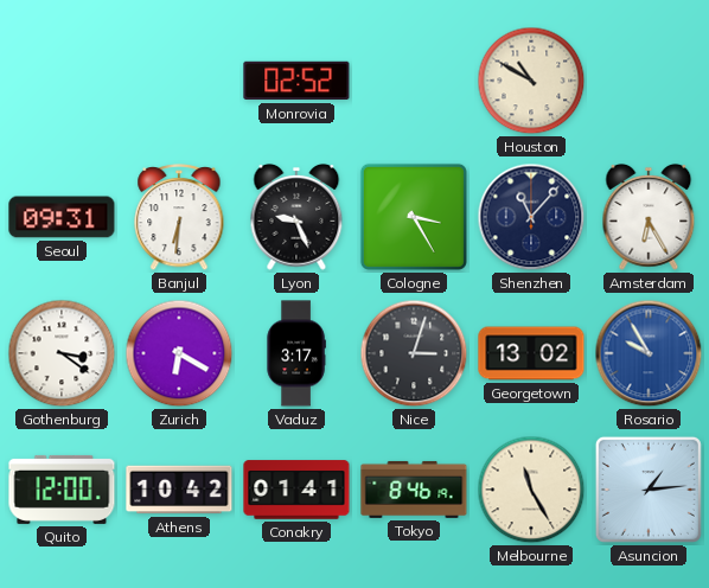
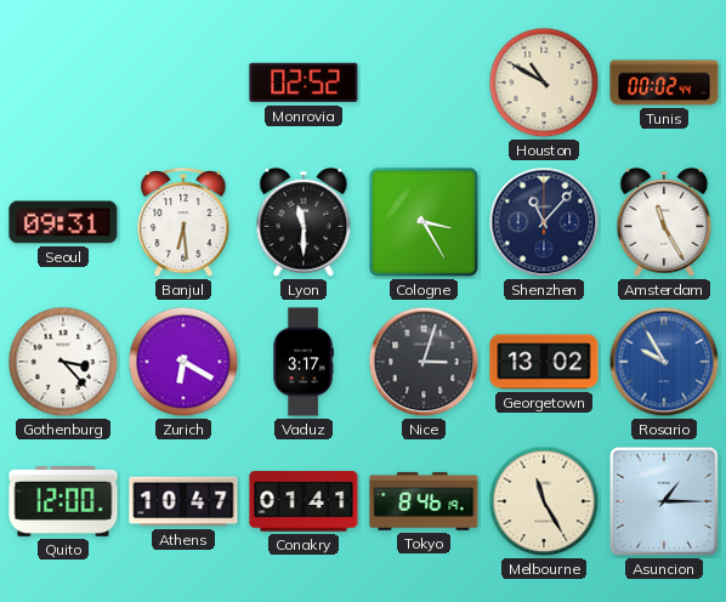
Tunis: none -> 00:02
Banjul: 6:31 -> 6:29
Lyon: 9:26 -> 11:30
Amsterdam: 6:25 -> 11:25
Gothenburg: 3:21 -> 3:23
Athens: 10:42 -> 10:47
Asuncion: 1:14 -> 1:15
